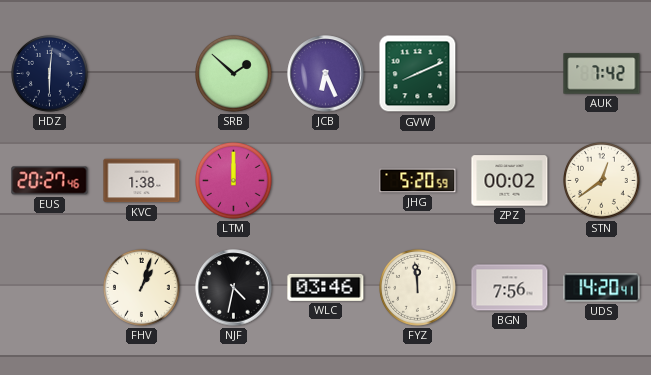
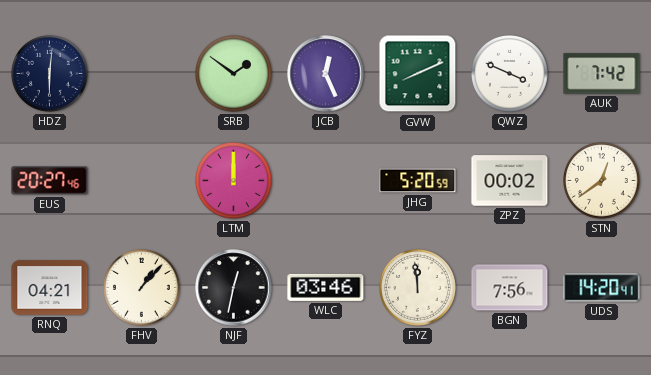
SRB: 1:52 -> 1:51
JCB: 6:26 -> 12:26
QWZ: none -> 3:49
KVC: 1:38 -> none
RNQ: none -> 04:21
FHV: 1:03 -> 1:07
NJF: 4:32 -> 12:32
